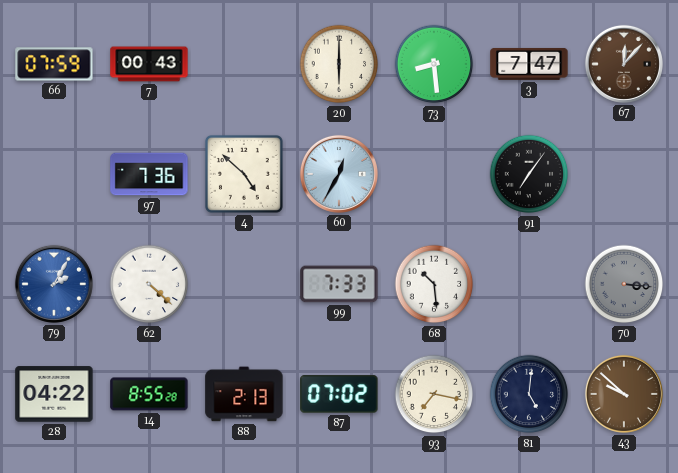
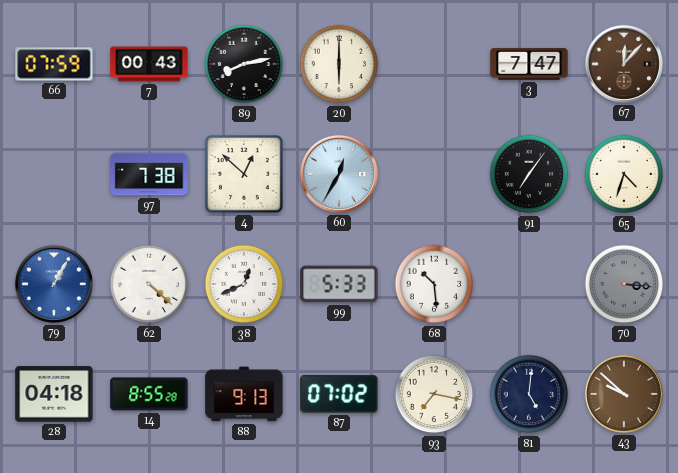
89: none -> 8:13
73: 8:29 -> none
97: 7:36 -> 7:38
4: 4:52 -> 12:52
65: none -> 4:33
79: 2:05 -> 1:05
38: none -> 12:41
99: 7:33 -> 5:33
28: 04:22 -> 04:18
88: 2:13 -> 9:13
